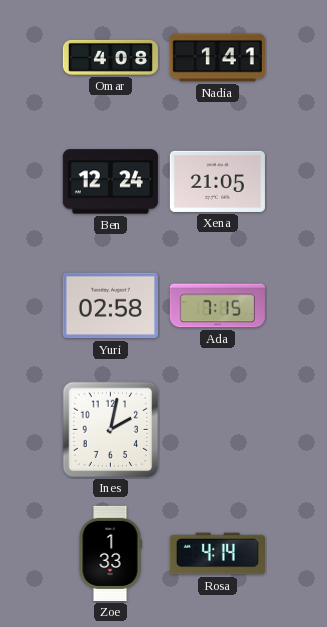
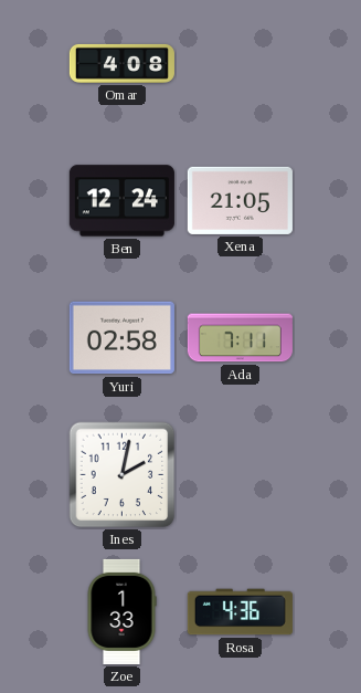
Nadia: 1:41 -> none
Ada: 7:15 -> 7:11
Rosa: 4:14 -> 4:36
